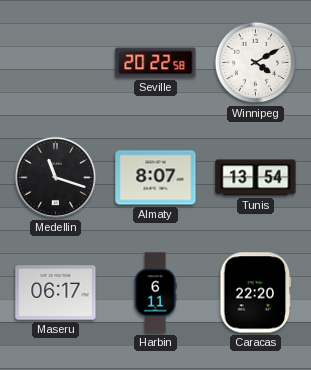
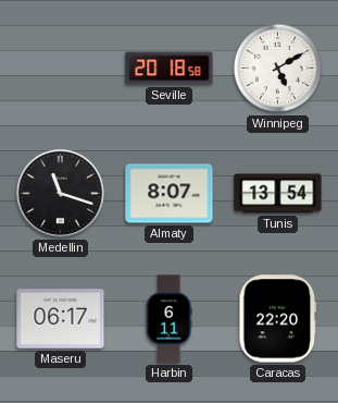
Seville: 20:22 -> 20:18
Winnipeg: 4:10 -> 5:10
